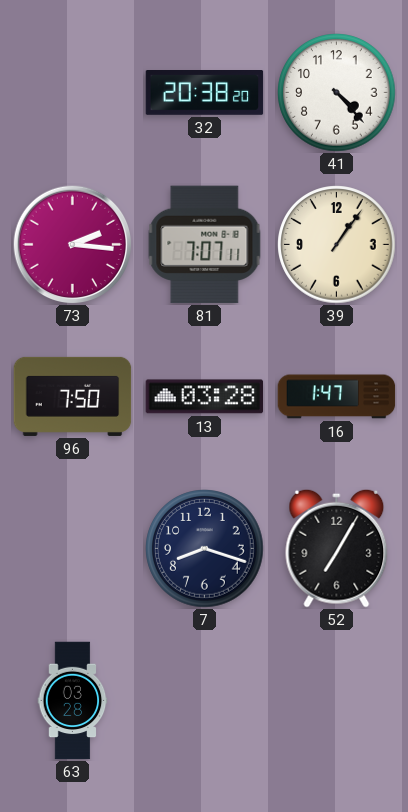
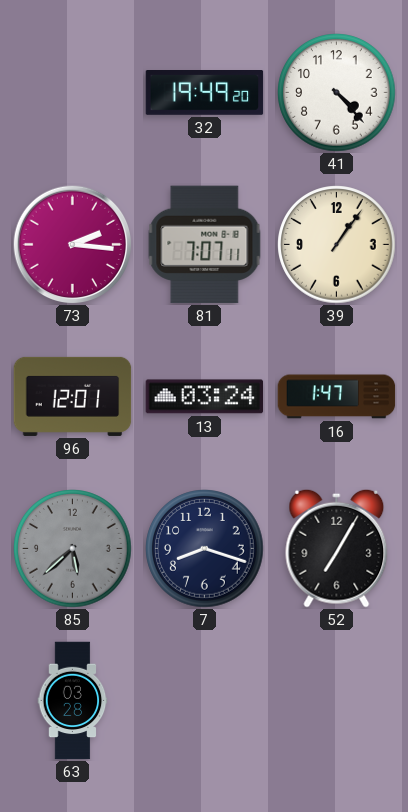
32: 20:38 -> 19:49
96: 7:50 -> 12:01
13: 03:28 -> 03:24
85: none -> 5:38
